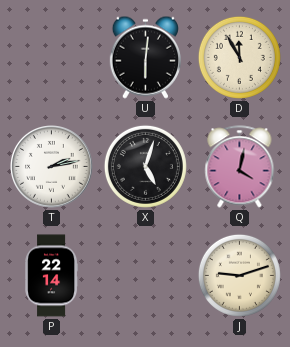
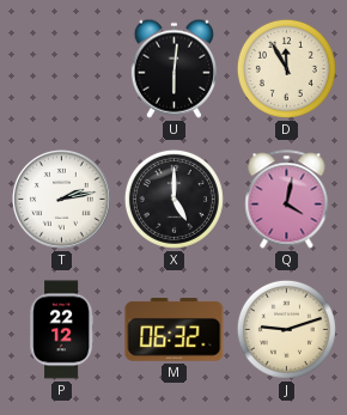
X: 5:03 -> 5:00
P: 22:14 -> 22:12
M: none -> 06:32
